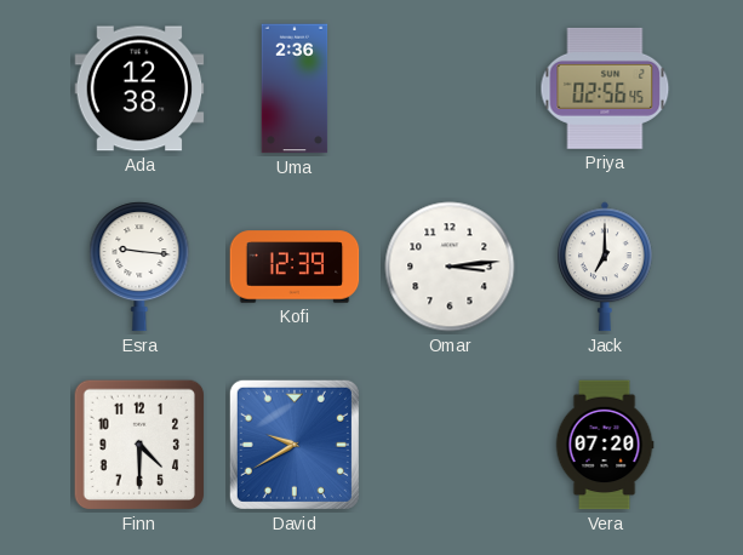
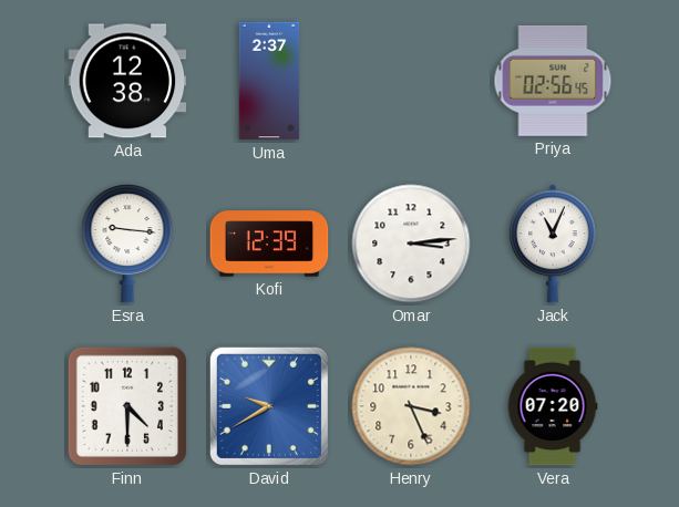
Uma: 2:36 -> 2:37
Jack: 7:00 -> 11:04
Henry: none -> 3:26
